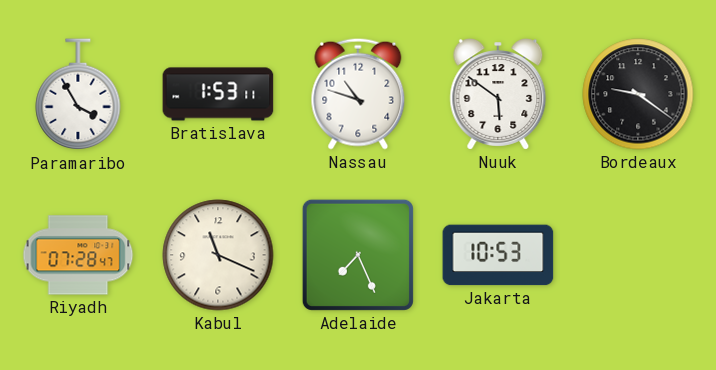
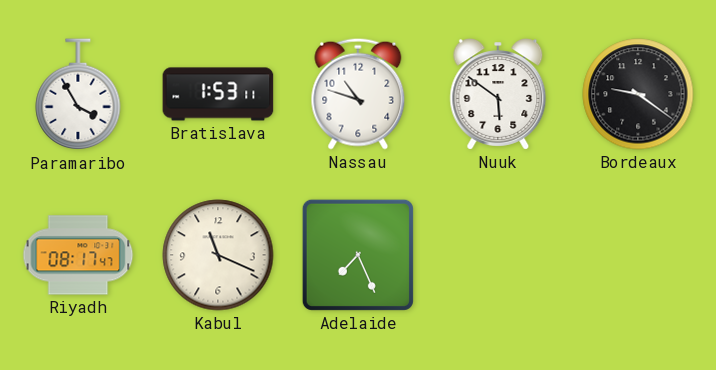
Riyadh: 07:28 -> 08:17
Jakarta: 10:53 -> none
